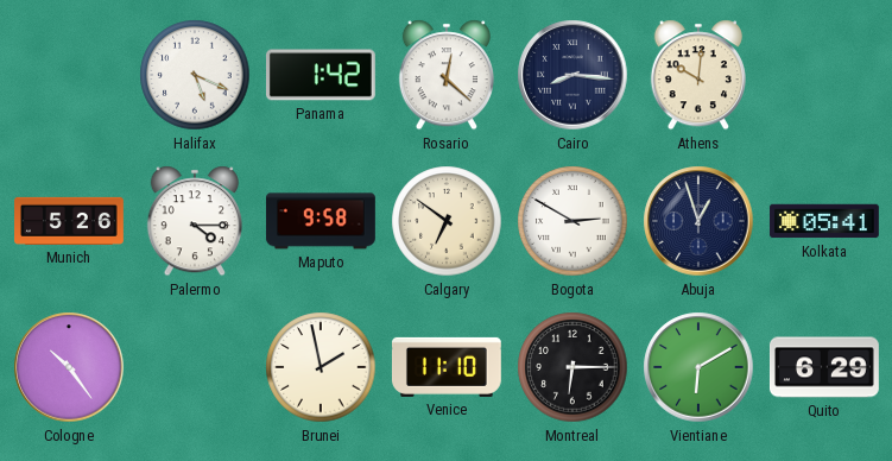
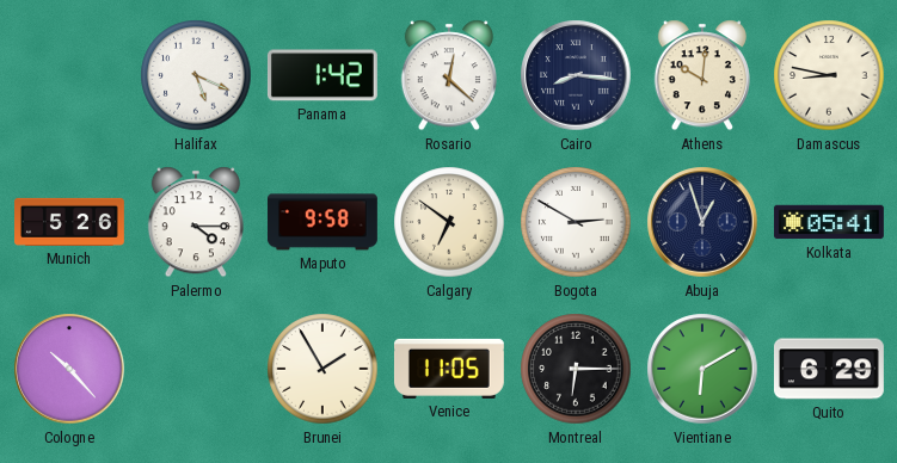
Damascus: none -> 8:47
Cologne: 10:24 -> 10:23
Brunei: 1:58 -> 1:55
Venice: 11:10 -> 11:05
